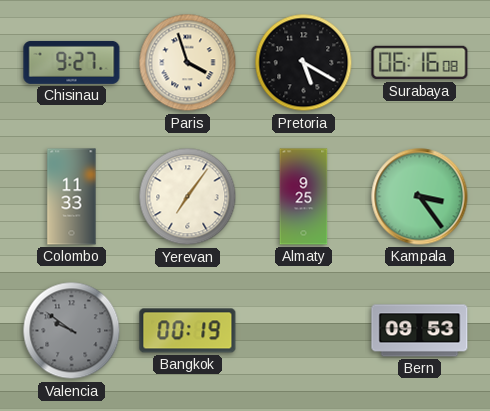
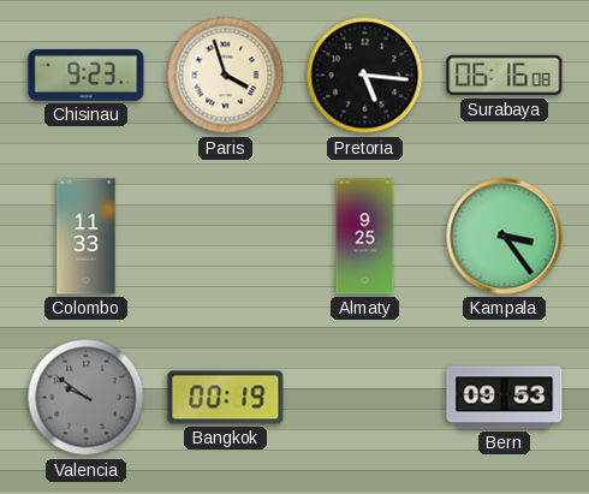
Chisinau: 9:27 -> 9:23
Pretoria: 5:20 -> 5:16
Yerevan: 7:06 -> none
